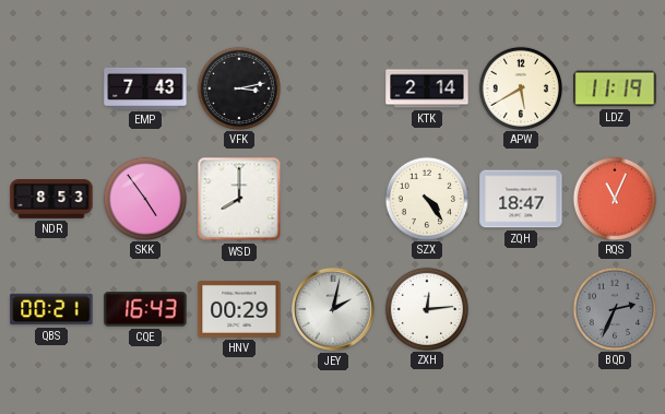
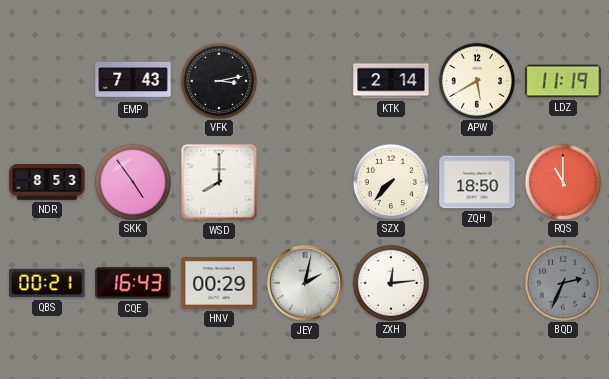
SZX: 4:24 -> 7:37
ZQH: 18:47 -> 18:50
RQS: 11:04 -> 11:00
